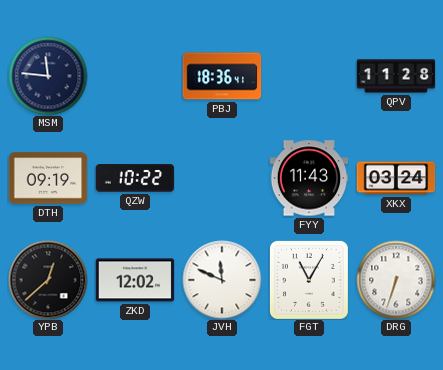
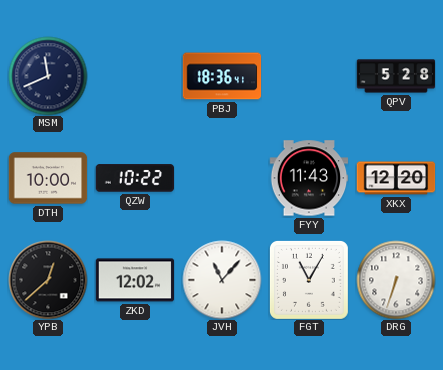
MSM: 11:46 -> 11:41
QPV: 11:28 -> 5:28
DTH: 09:19 -> 10:00
XKX: 03:24 -> 12:20
JVH: 11:49 -> 11:07
